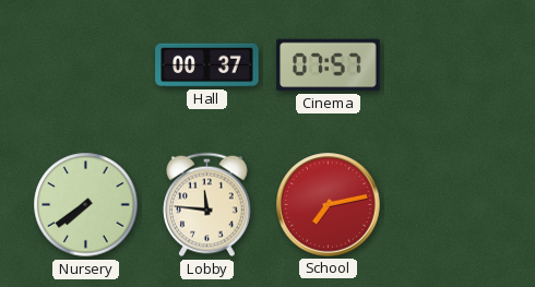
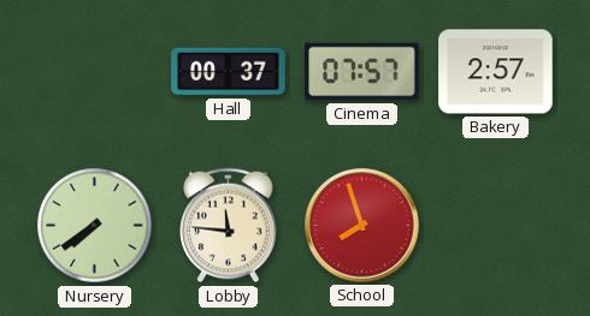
Bakery: none -> 2:57
School: 7:13 -> 7:57
